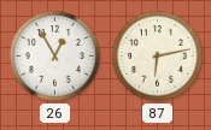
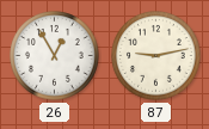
87: 6:13 -> 9:13
